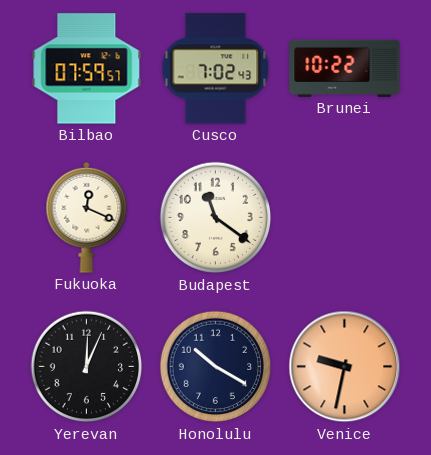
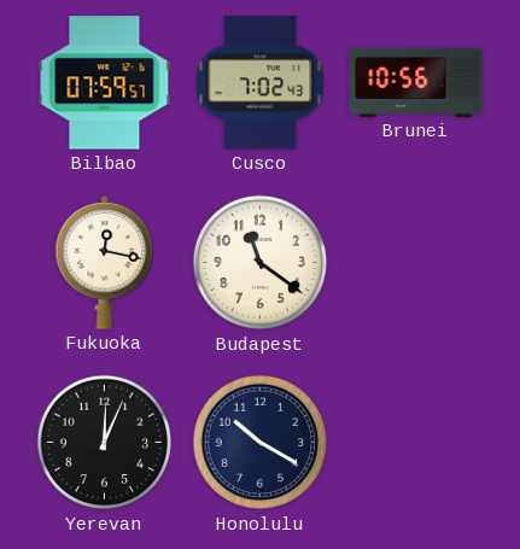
Brunei: 10:22 -> 10:56
Fukuoka: 12:19 -> 12:17
Venice: 9:32 -> none
